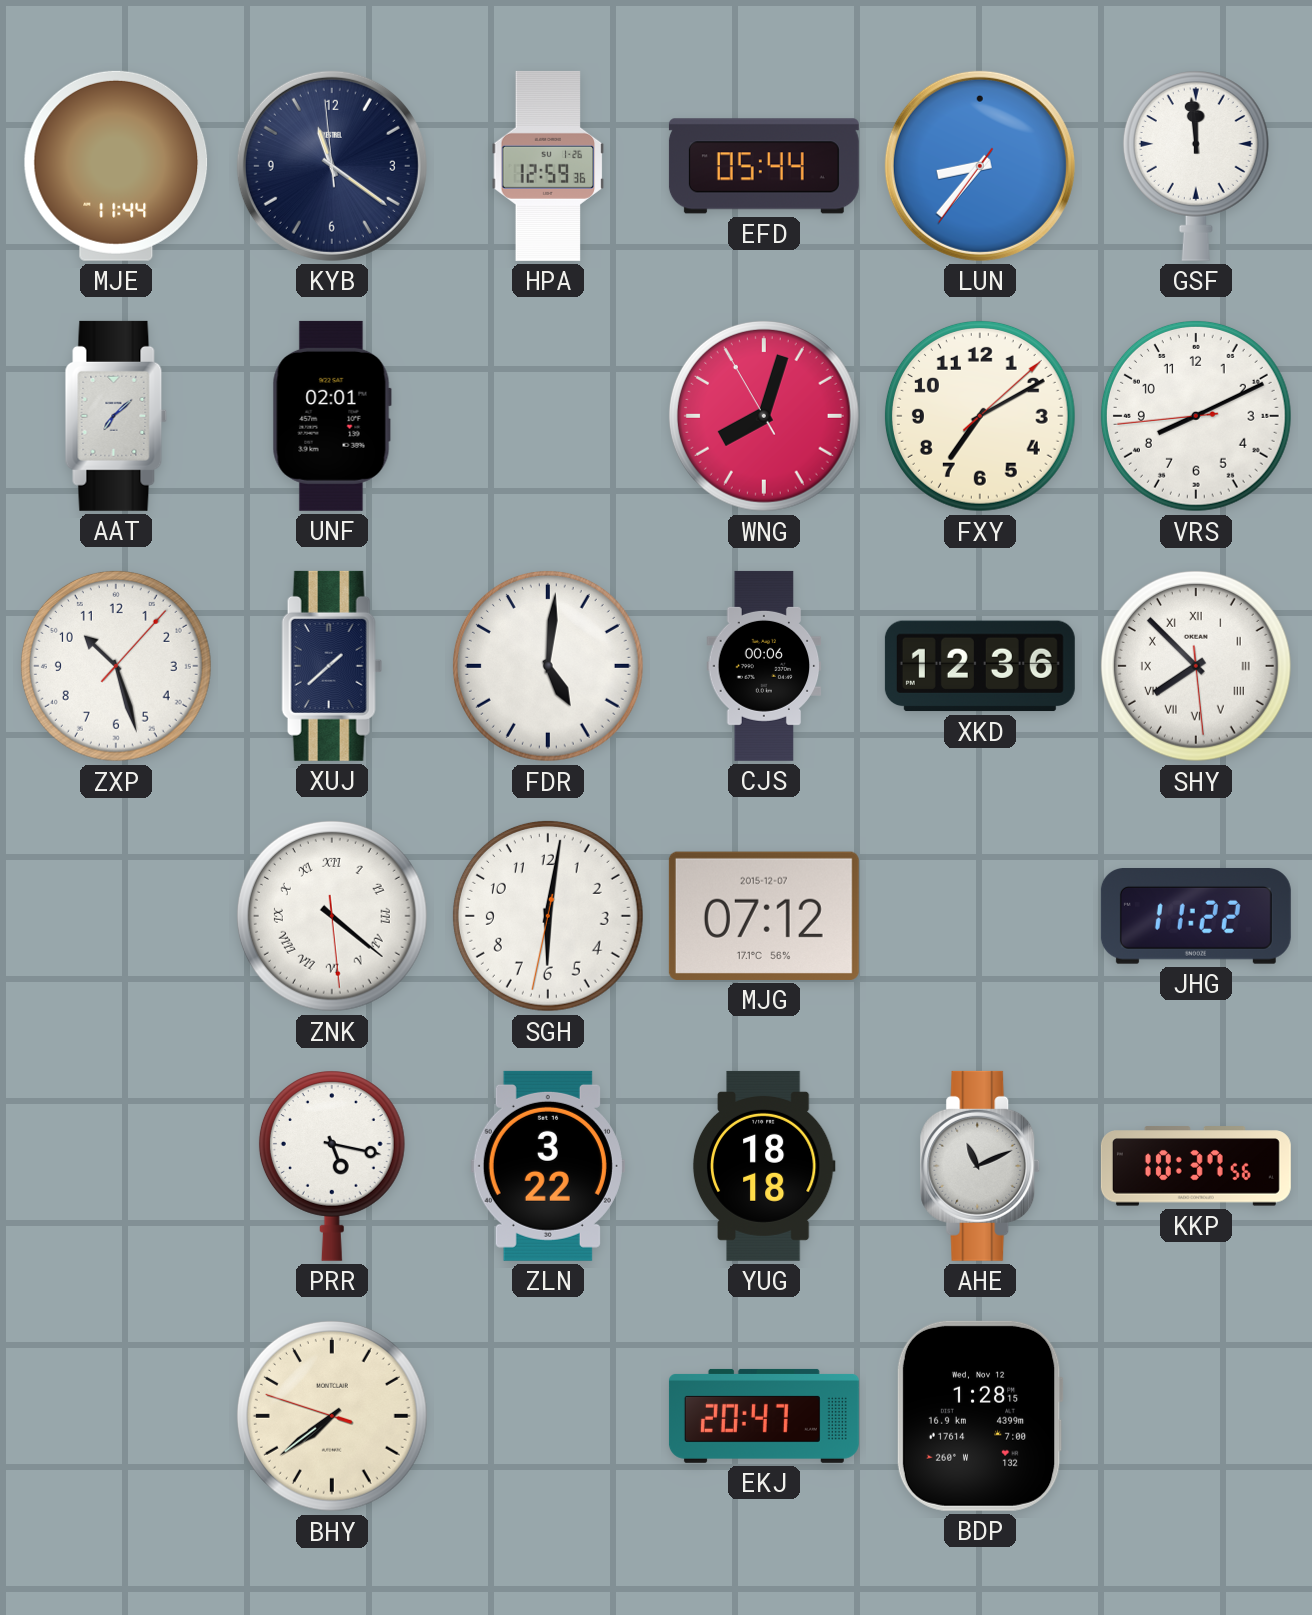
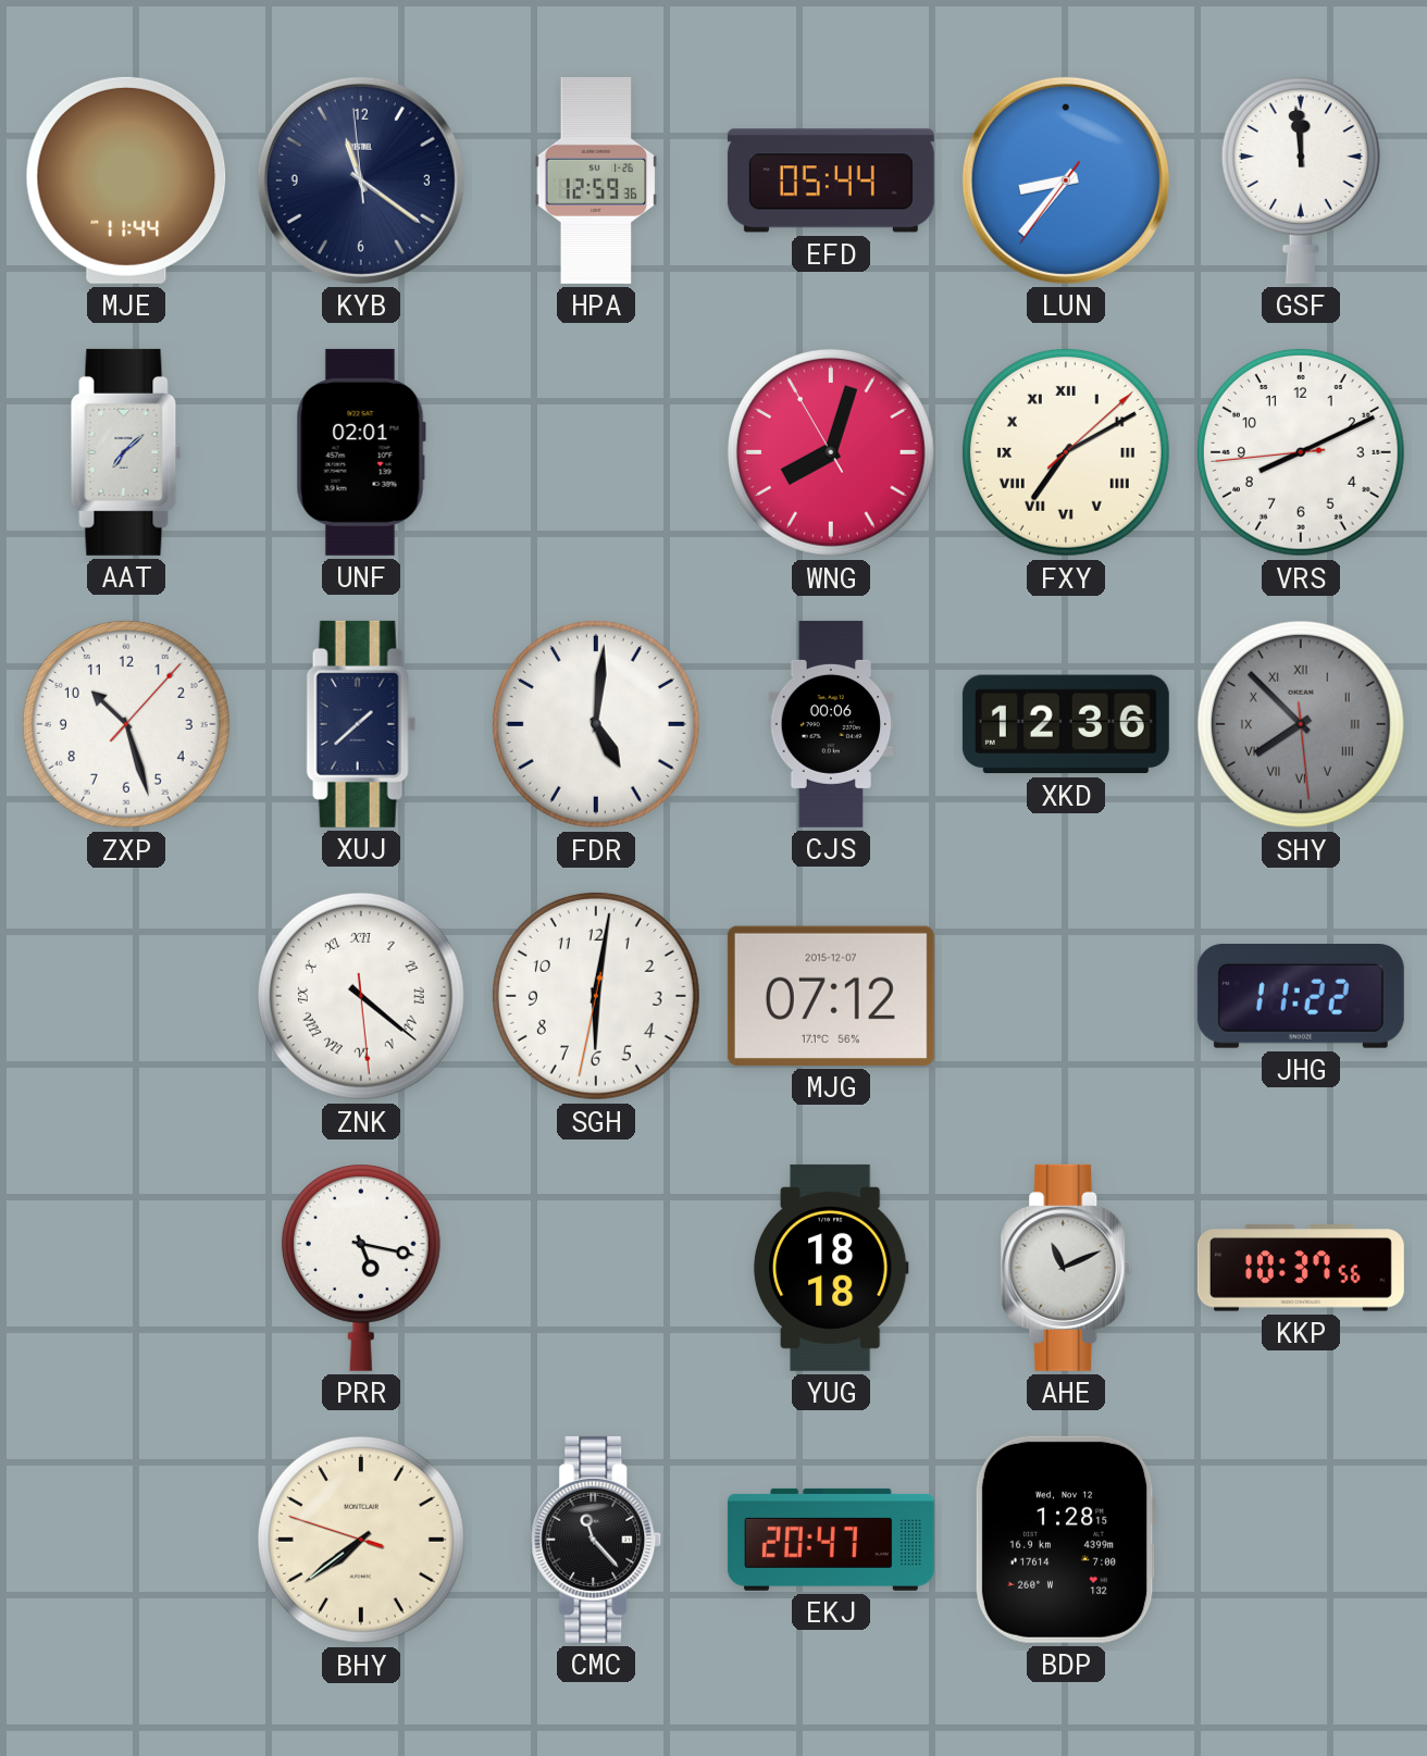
FXY numerals: Arabic -> Roman
SHY dial: white -> grey
ZLN: 3:22 -> none
CMC: none -> 11:23
